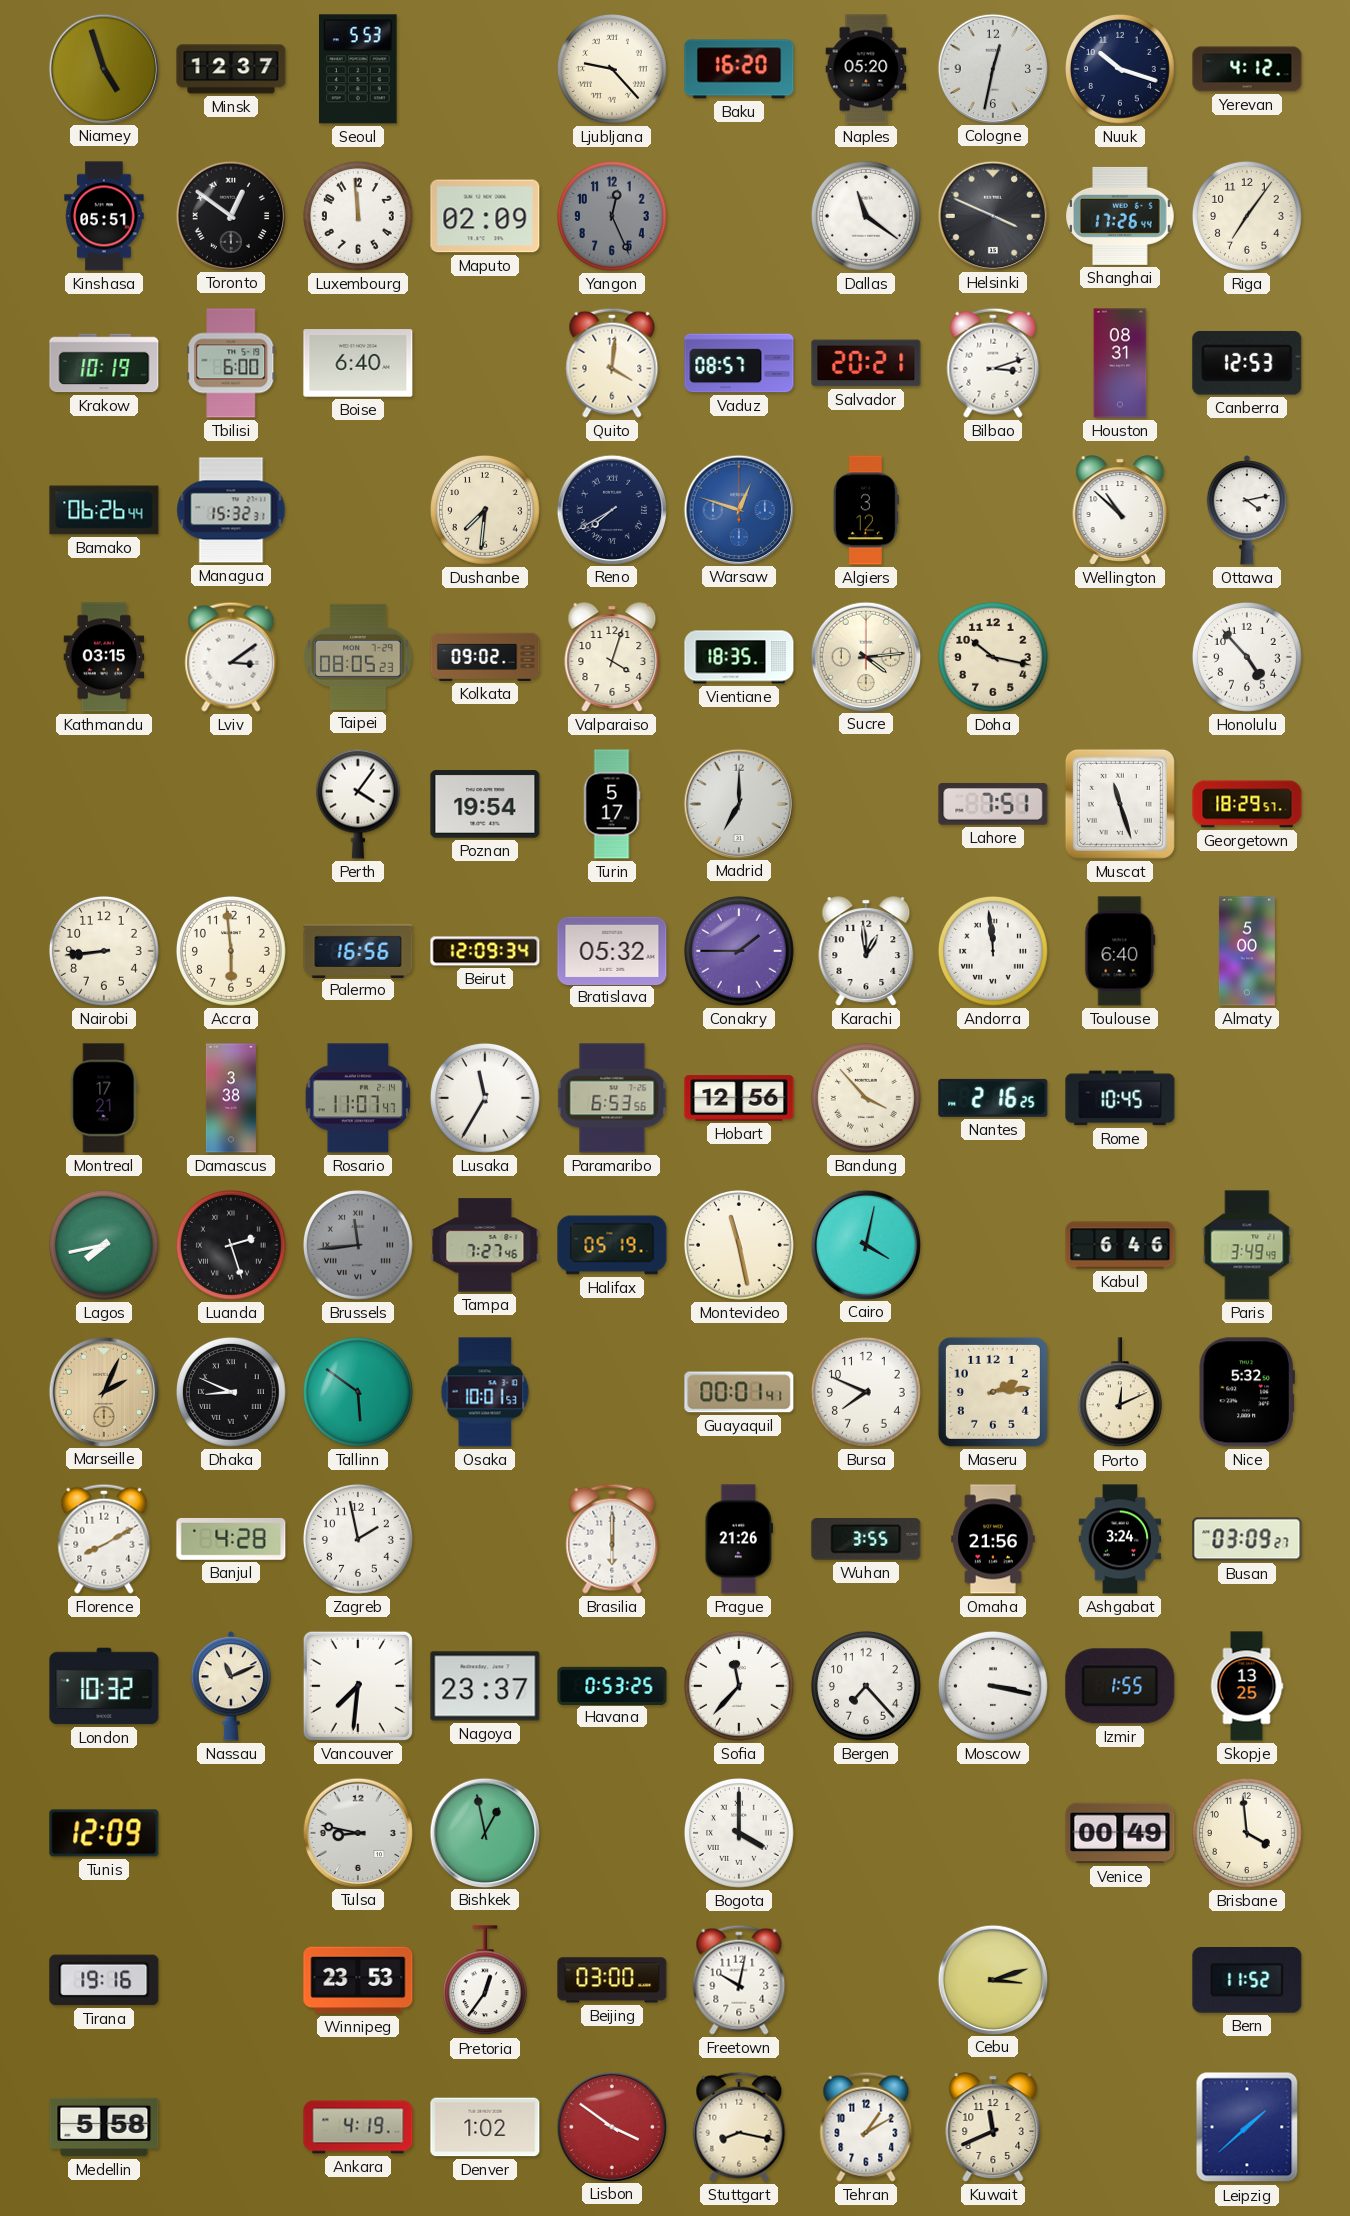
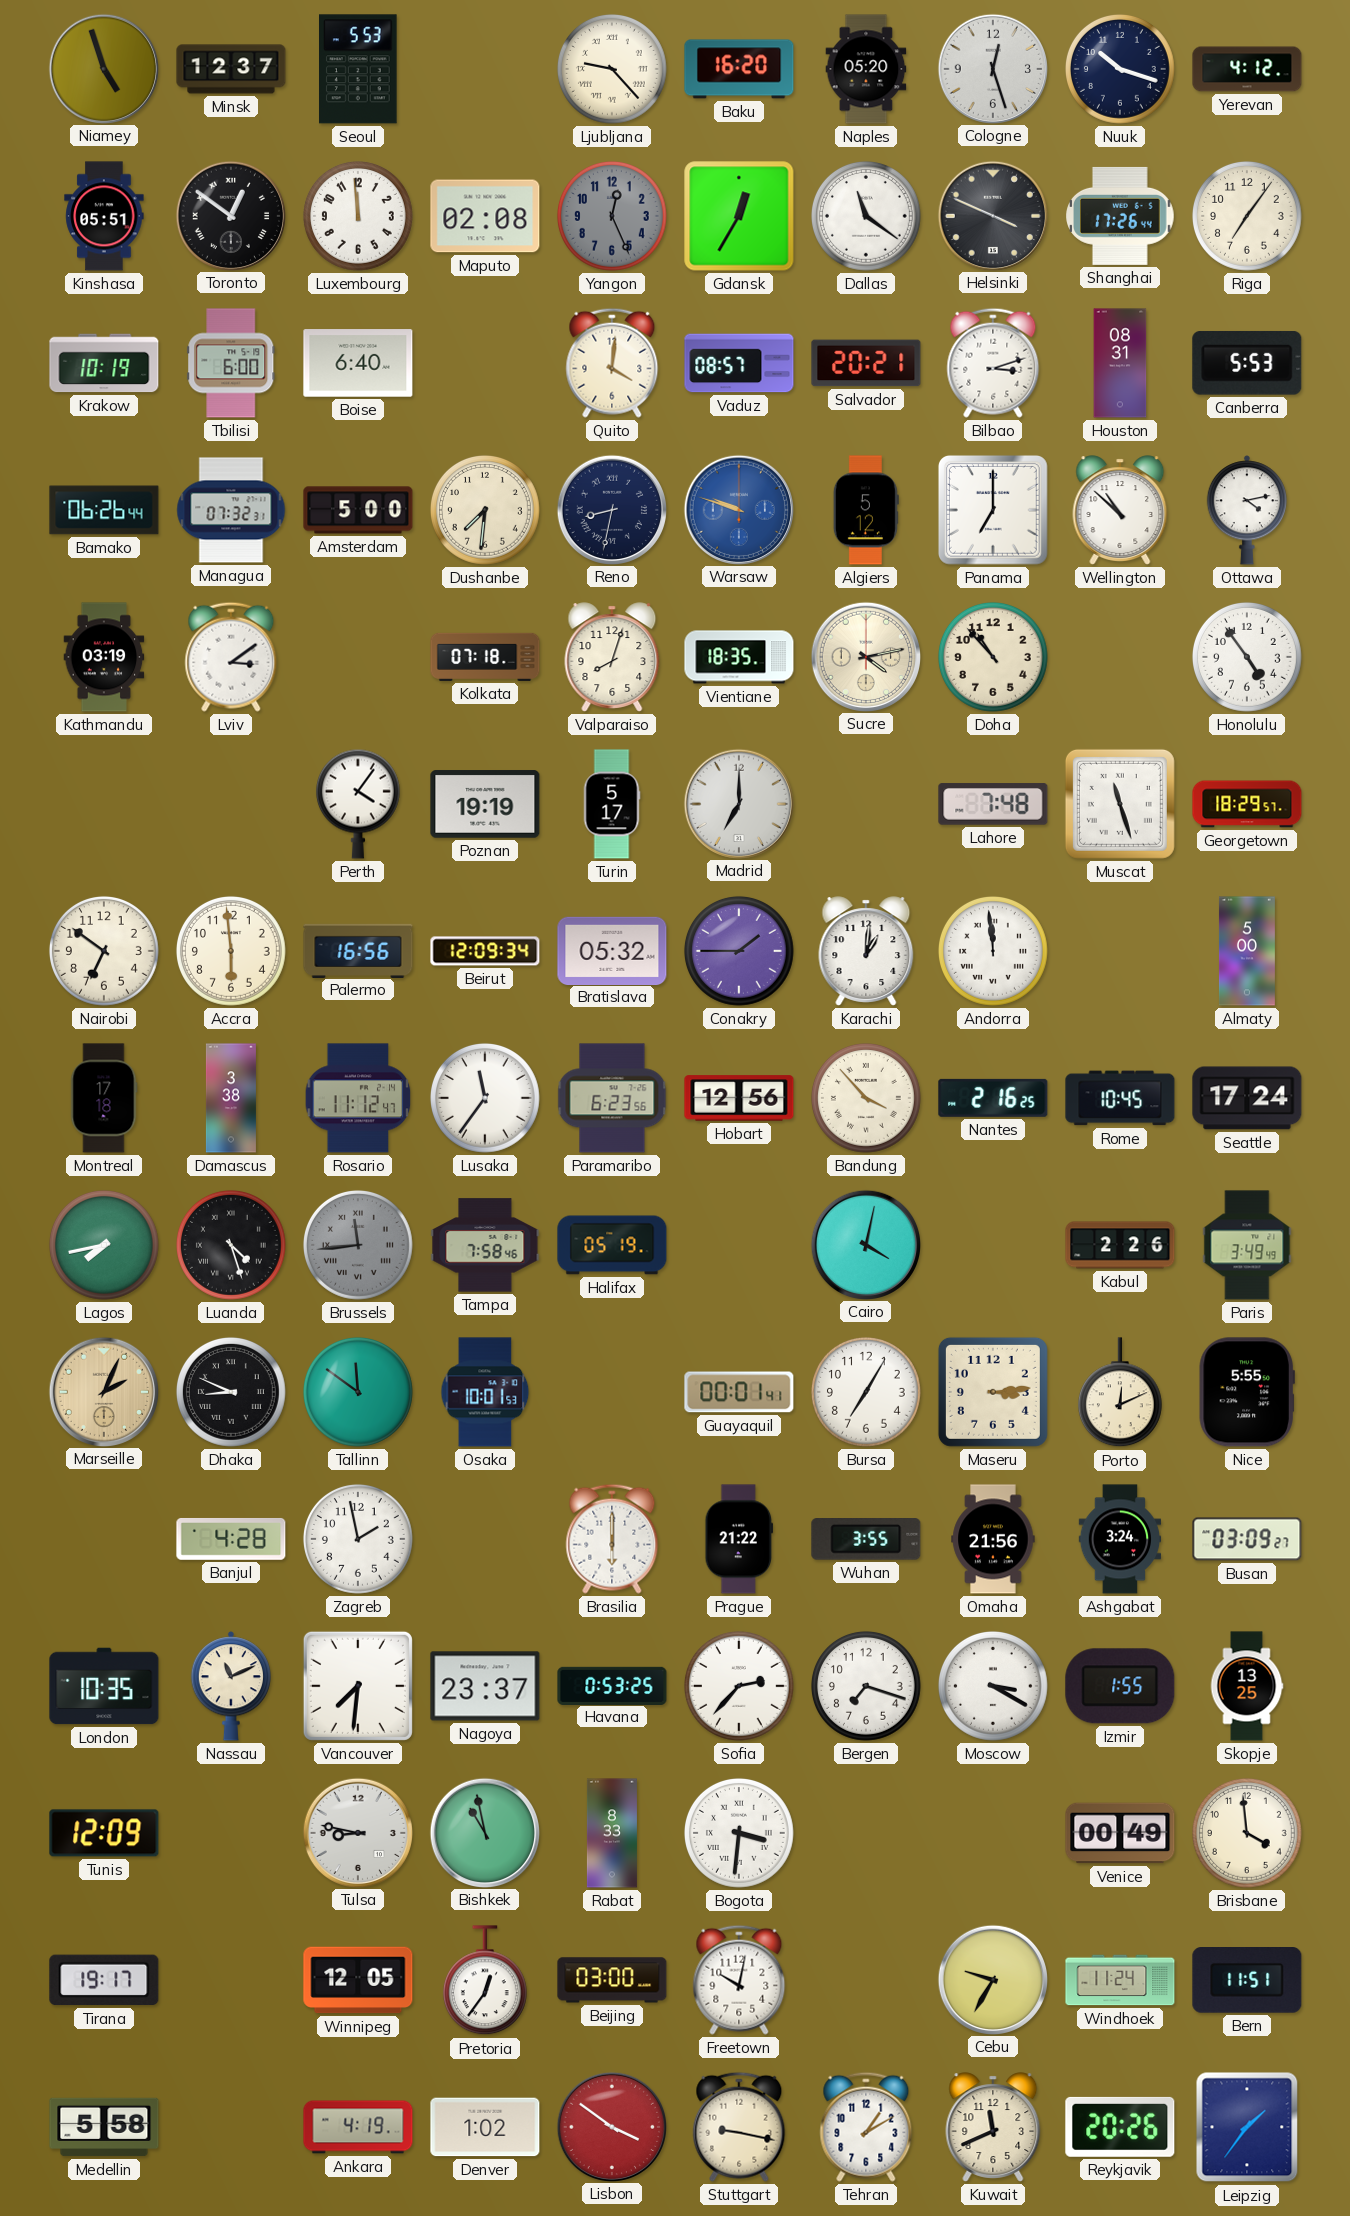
Cologne: 12:32 -> 12:27
Maputo: 02:09 -> 02:08
Gdansk: none -> 12:35
Canberra: 12:53 -> 5:53
Managua: 15:32 -> 07:32
Amsterdam: none -> 5:00
Reno: 7:40 -> 8:32
Warsaw: 12:48 -> 9:48
Algiers: 3:12 -> 5:12
Panama: none -> 7:00
Kathmandu: 03:15 -> 03:19
Taipei: 08:05 -> none
Kolkata: 09:02 -> 07:18
Valparaiso: 4:03 -> 8:03
Sucre: 4:14 -> 4:13
Doha: 10:17 -> 10:53
Honolulu: 4:53 -> 4:54
Poznan: 19:54 -> 19:19
Lahore: 7:51 -> 7:48
Nairobi: 8:44 -> 6:51
Karachi: 12:59 -> 1:01
Toulouse: 6:40 -> none
Montreal: 17:21 -> 17:18
Rosario: 11:07 -> 11:12
Lusaka: 11:35 -> 11:36
Paramaribo: 6:53 -> 6:23
Seattle: none -> 17:24
Luanda: 2:27 -> 4:27
Tampa: 7:27 -> 7:58
Montevideo: 11:28 -> none
Kabul: 6:46 -> 2:26
Tallinn: 5:51 -> 11:51
Bursa: 7:49 -> 7:05
Maseru: 2:14 -> 3:14
Nice: 5:32 -> 5:55
Florence: 8:10 -> none
Prague: 21:26 -> 21:22
London: 10:32 -> 10:35
Sofia: 11:37 -> 2:37
Bergen: 7:23 -> 7:18
Moscow: 3:17 -> 3:20
Bishkek: 12:58 -> 10:58
Rabat: none -> 8:33
Bogota: 4:00 -> 3:31
Tirana: 19:16 -> 19:17
Winnipeg: 23:53 -> 12:05
Cebu: 3:12 -> 9:35
Windhoek: none -> 11:24
Bern: 11:52 -> 11:51
Stuttgart: 8:17 -> 9:17
Reykjavik: none -> 20:26
Leipzig: 1:38 -> 1:36
